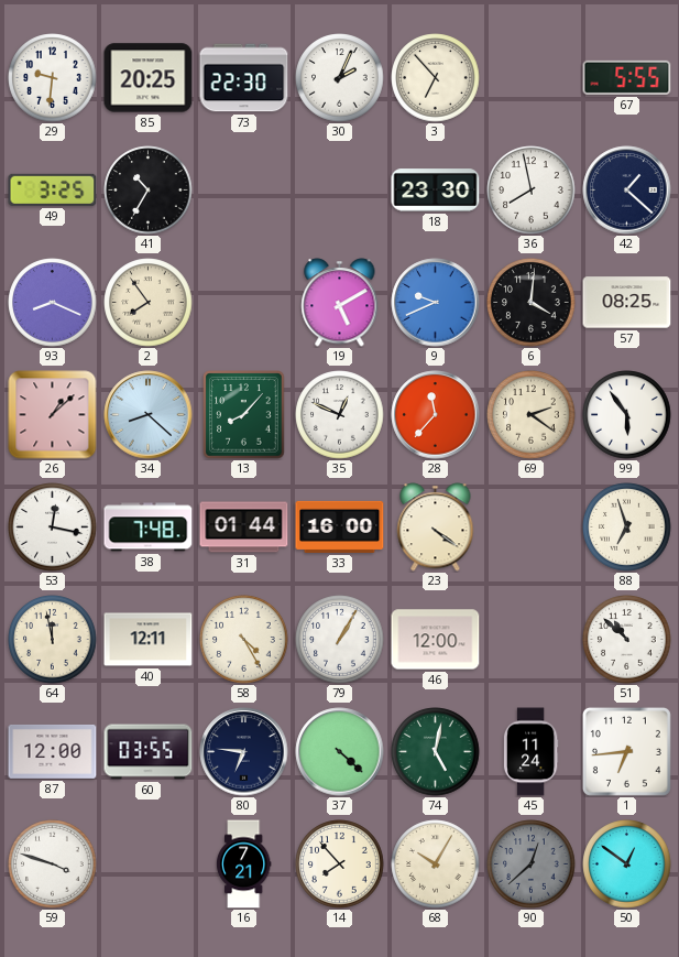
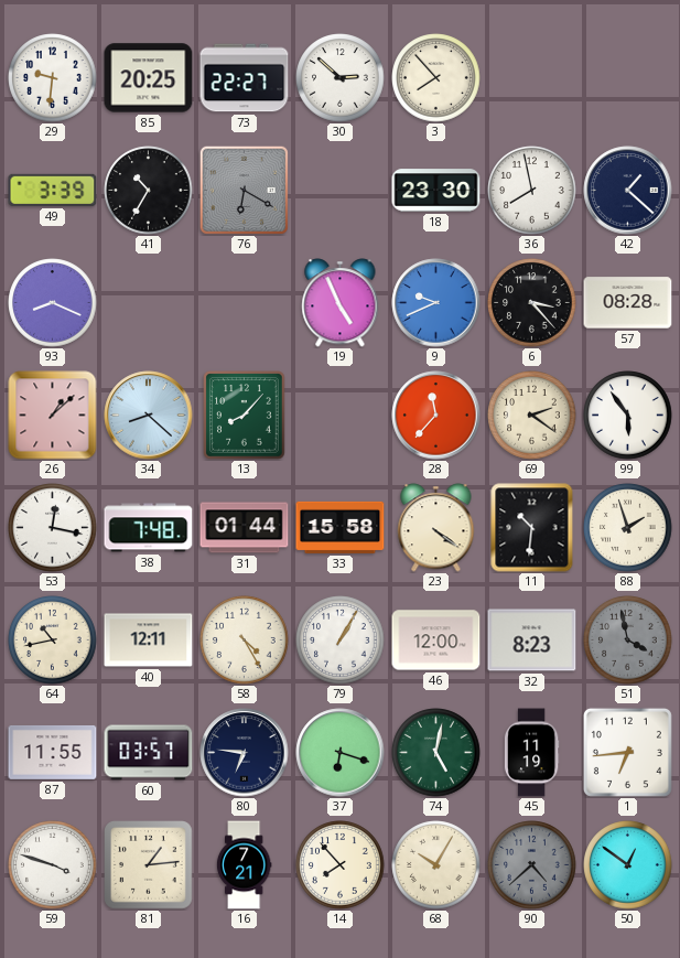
73: 22:30 -> 22:27
30: 2:04 -> 2:52
3: 6:53 -> 7:53
67: 5:55 -> none
49: 3:25 -> 3:39
76: none -> 6:20
2: 7:54 -> none
19: 5:10 -> 4:56
6: 4:01 -> 3:23
57: 08:25 -> 08:28
35: 12:49 -> none
33: 16:00 -> 15:58
11: none -> 10:31
88: 6:57 -> 1:57
64: 11:58 -> 10:43
32: none -> 8:23
51: 10:52 -> 3:58
51 dial: white -> grey
87: 12:00 -> 11:55
60: 03:55 -> 03:57
37: 4:22 -> 6:18
45: 11:24 -> 11:19
81: none -> 1:14
90: 12:38 -> 4:38
